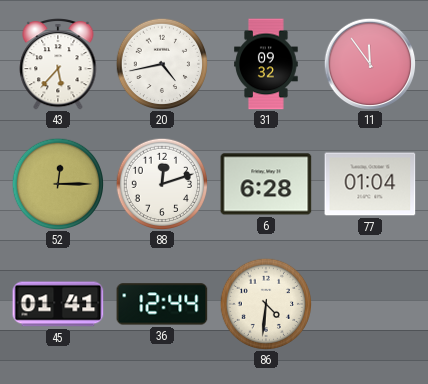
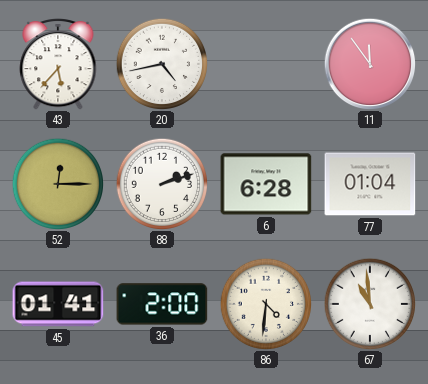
31: 09:32 -> none
88: 12:12 -> 2:12
36: 12:44 -> 2:00
67: none -> 10:59
